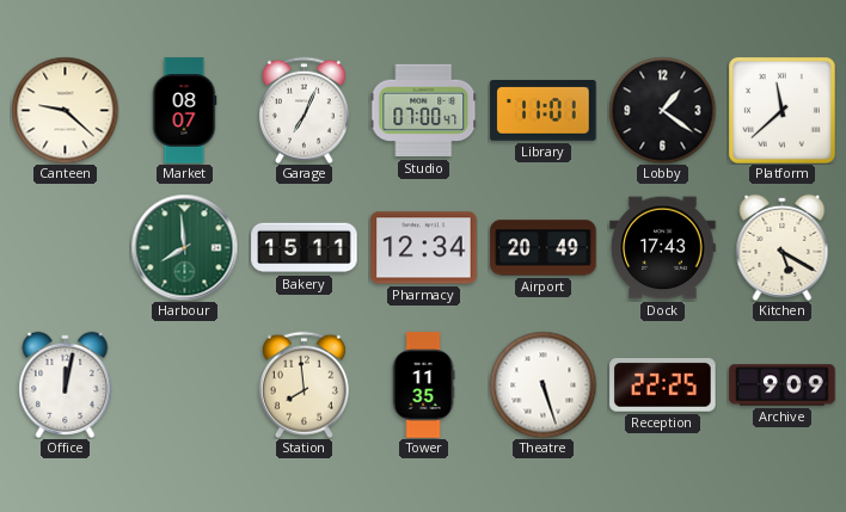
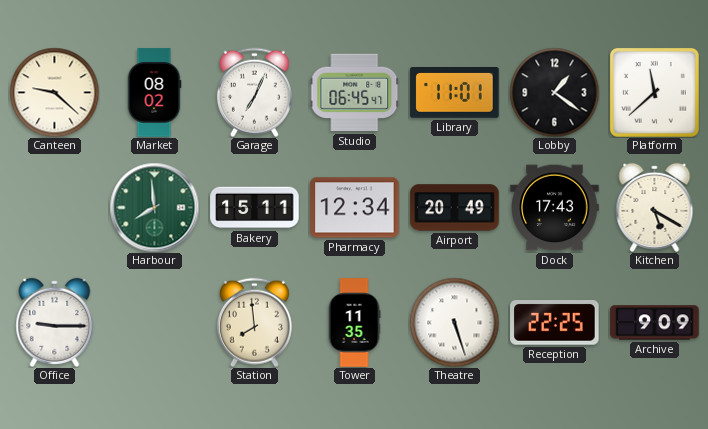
Market: 08:07 -> 08:02
Studio: 07:00 -> 06:45
Office: 12:02 -> 9:15
